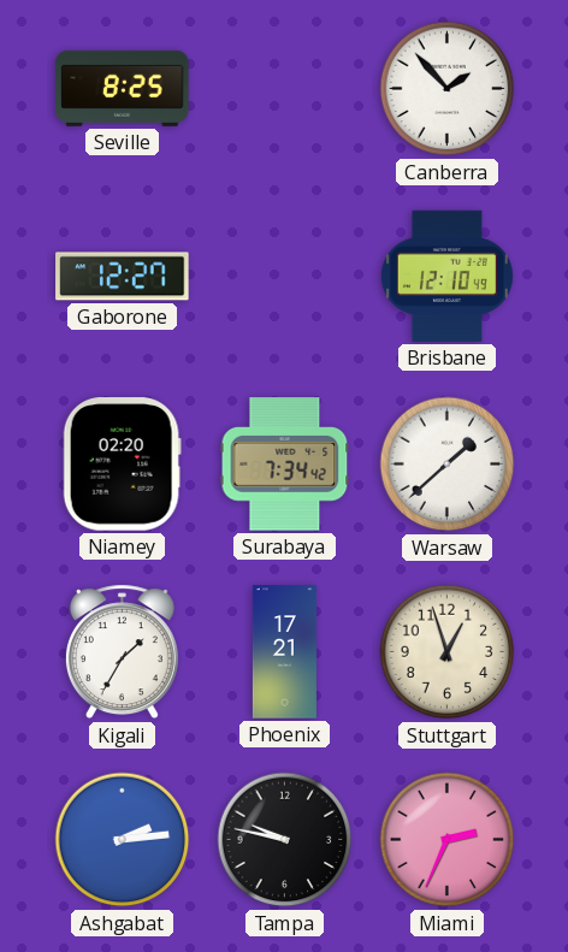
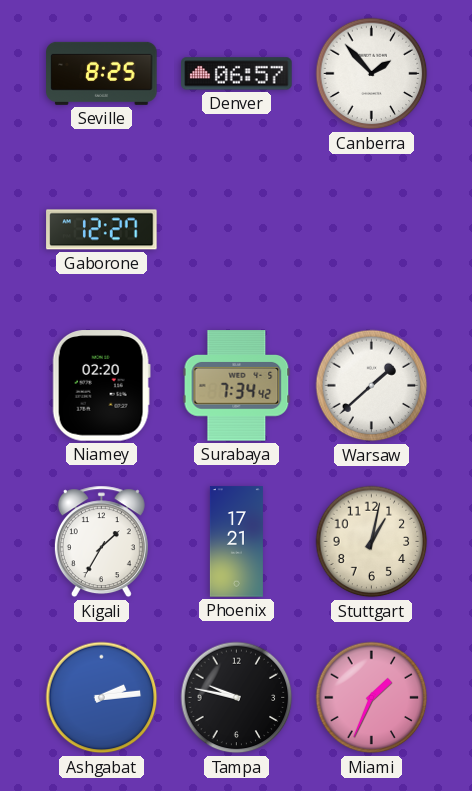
Denver: none -> 06:57
Brisbane: 12:10 -> none
Stuttgart: 12:57 -> 1:02
Miami: 2:34 -> 1:34
